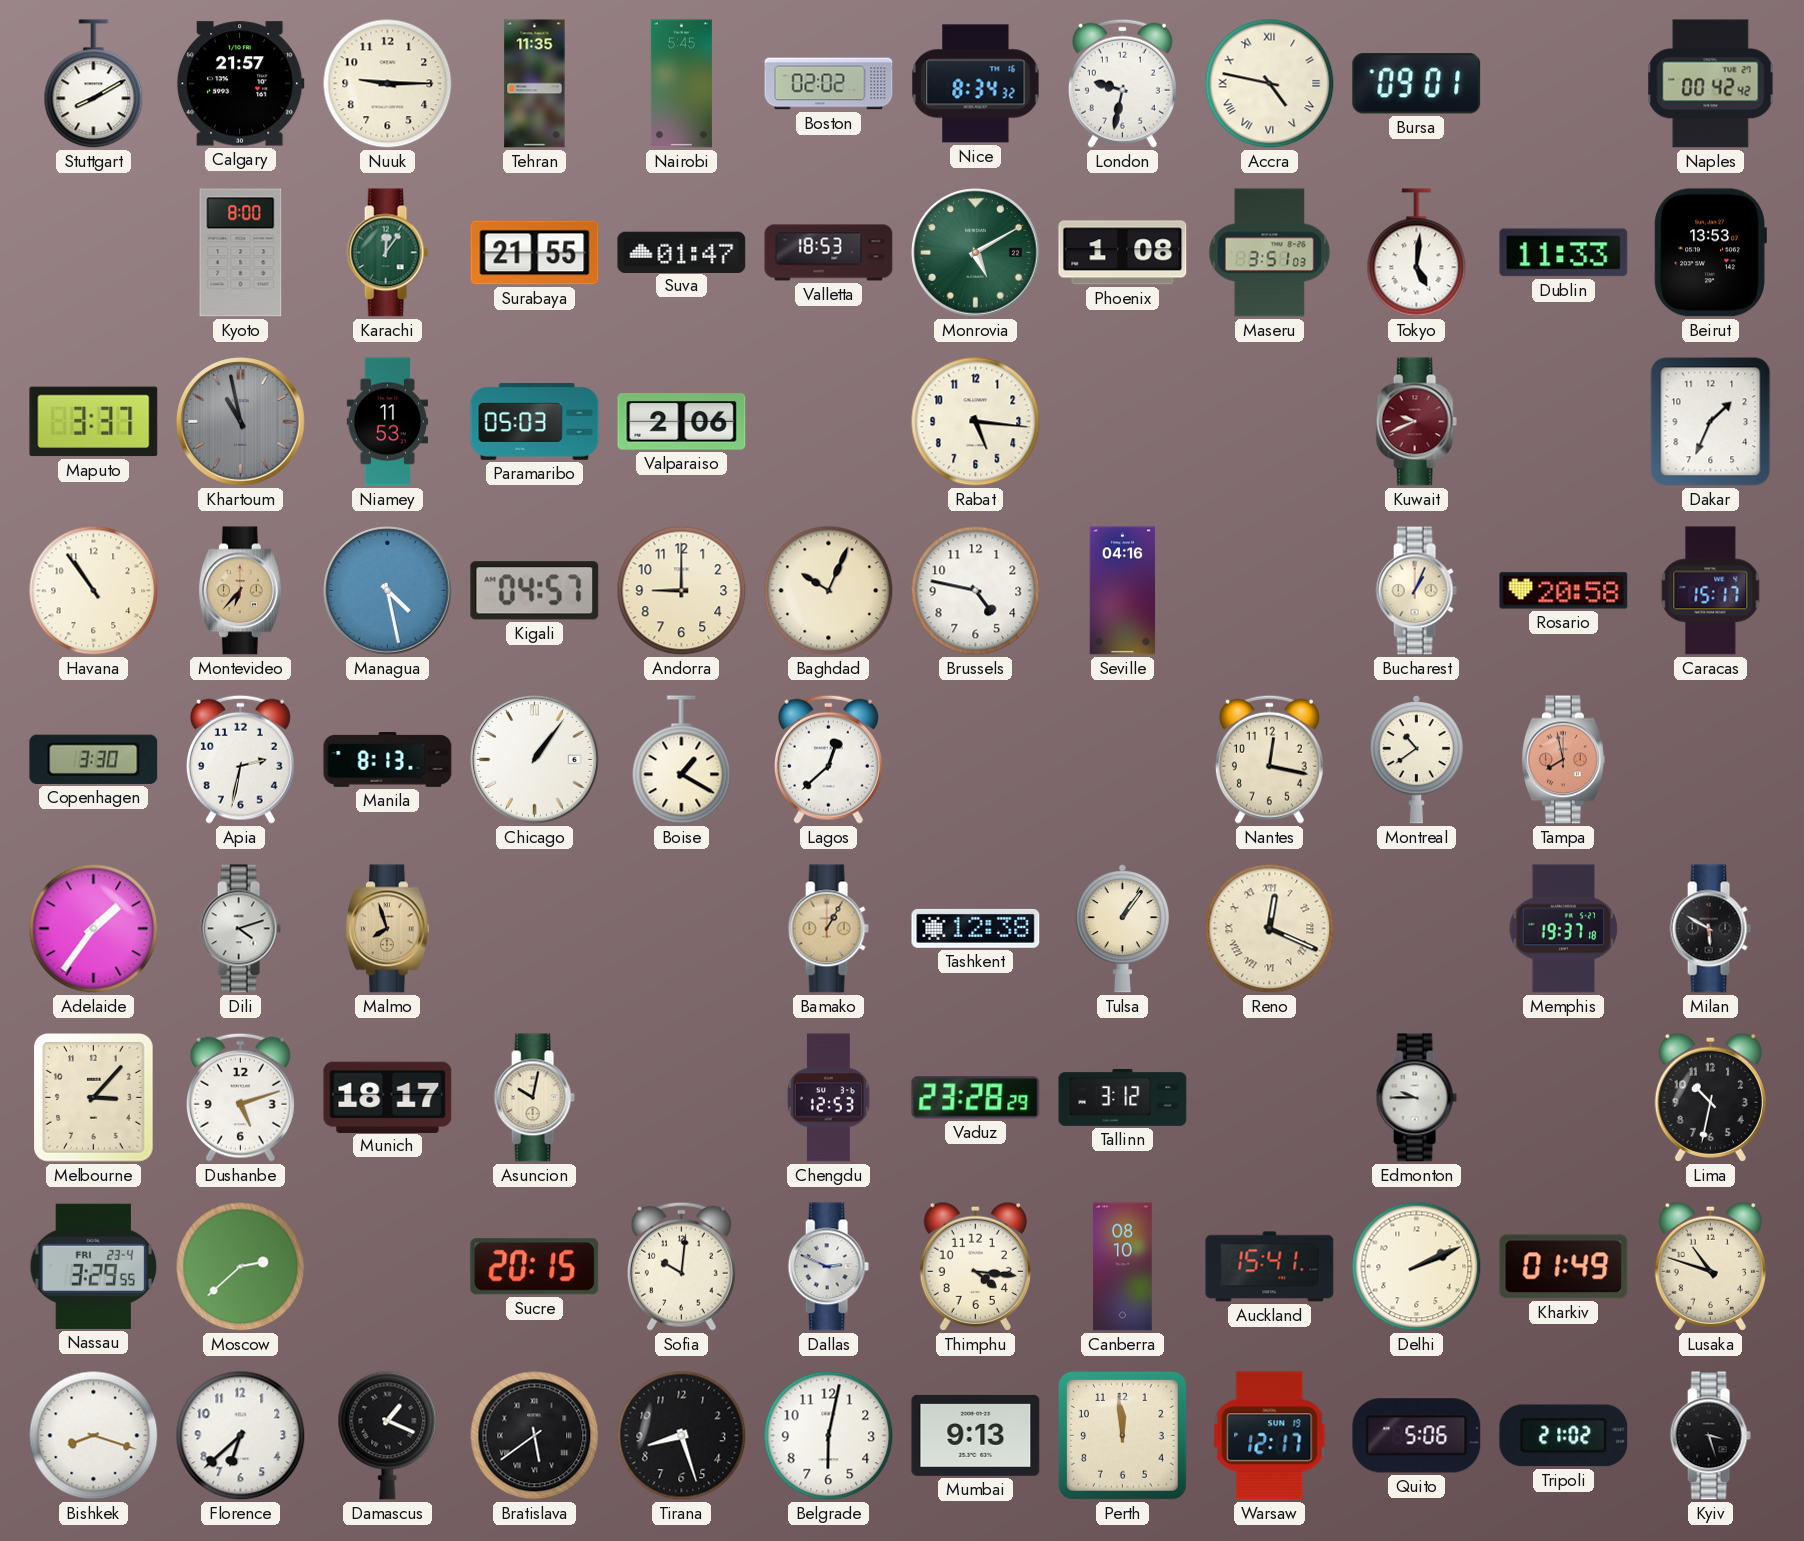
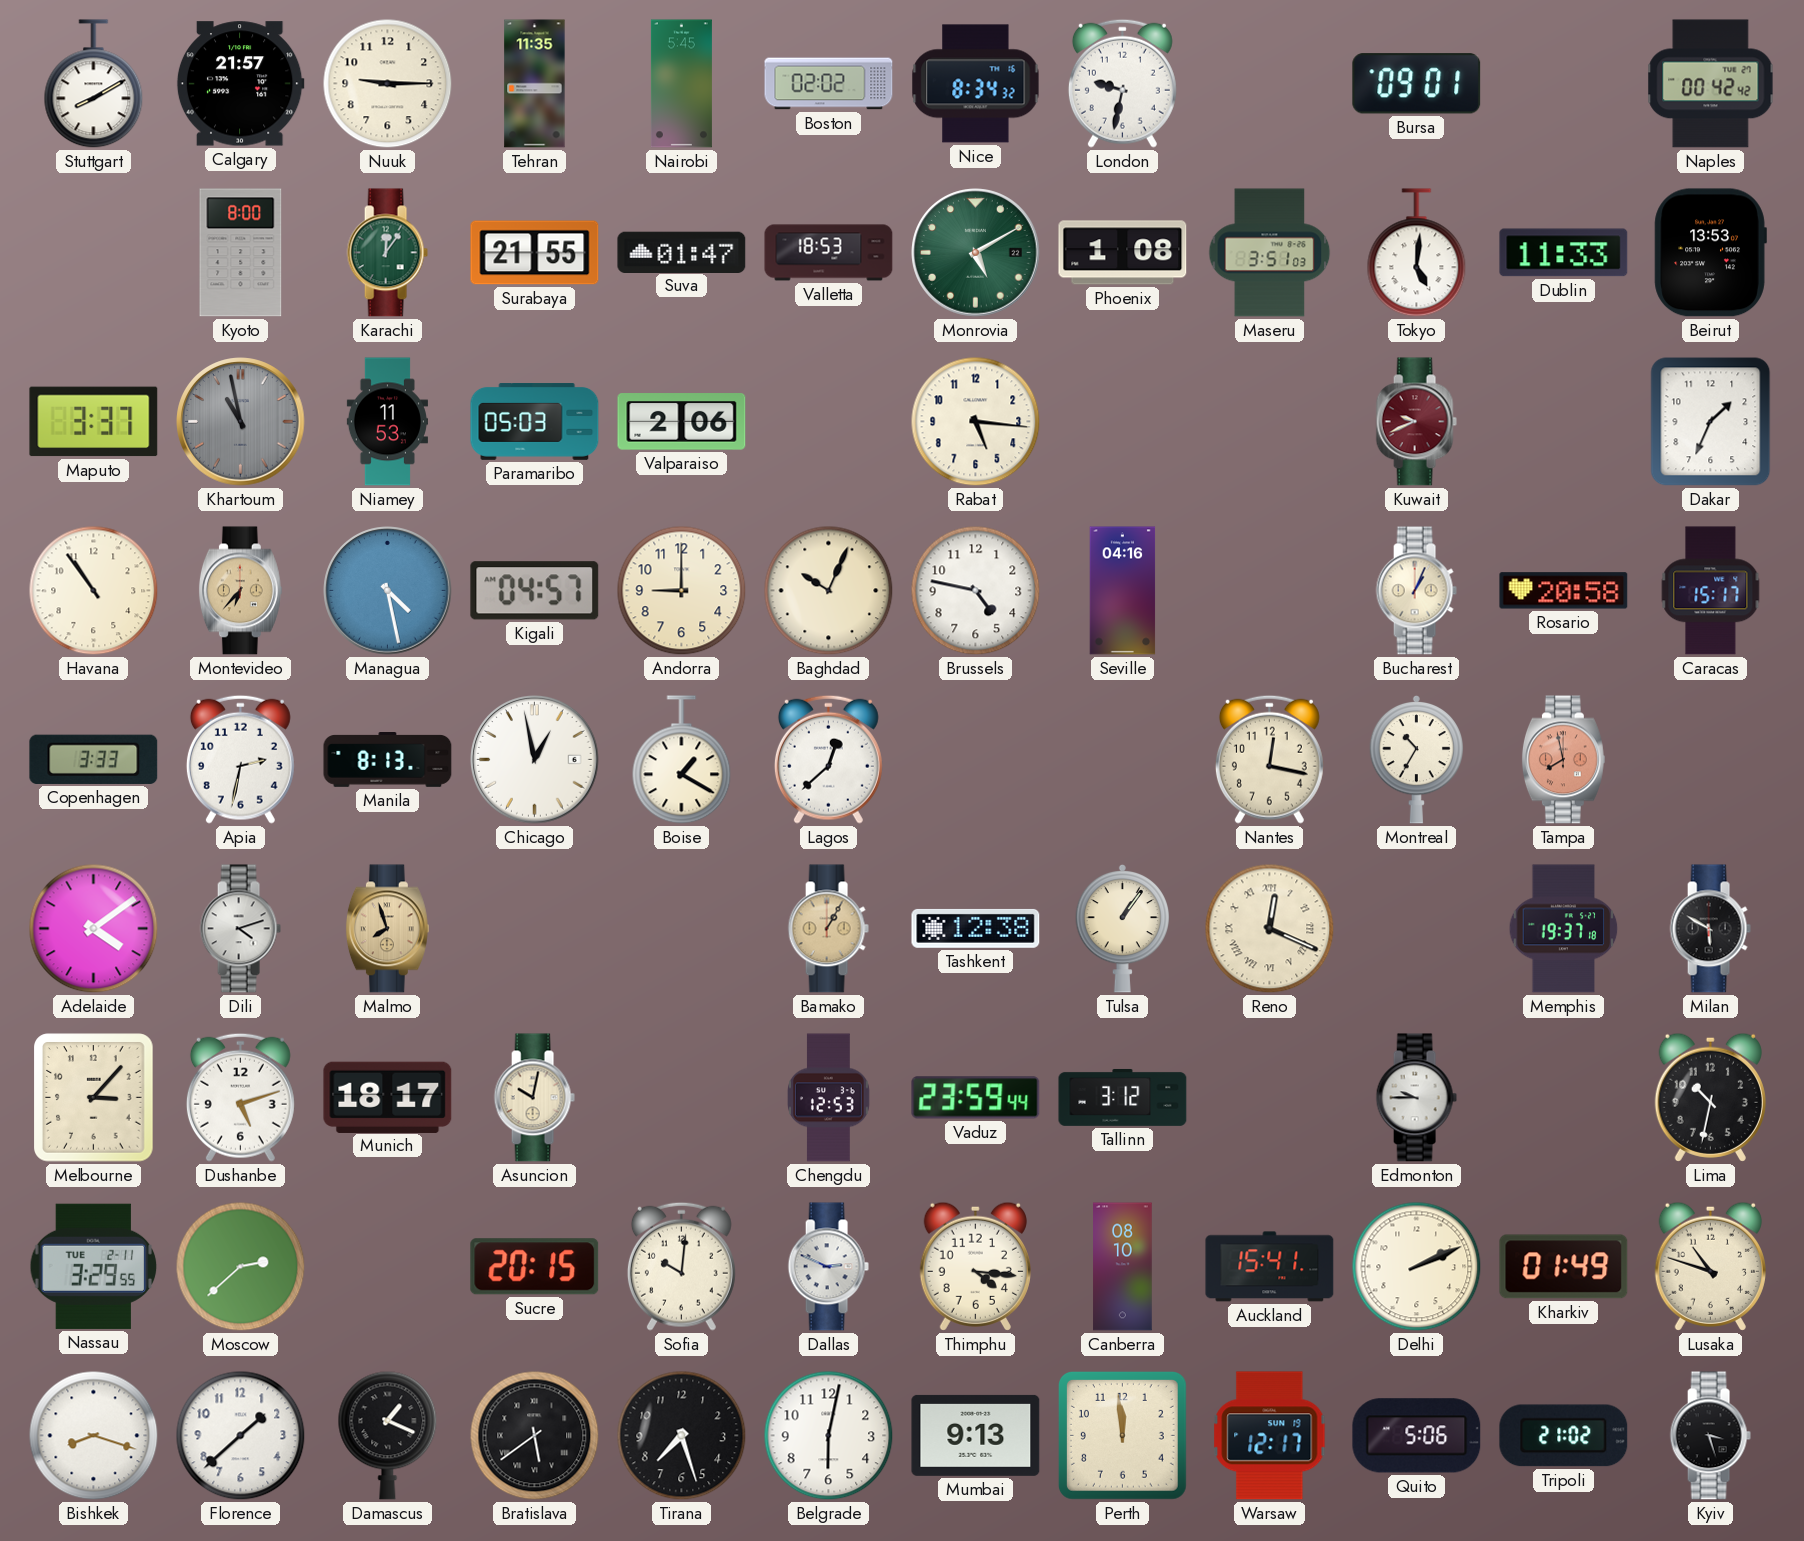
Accra: 4:47 -> none
Copenhagen: 3:30 -> 3:33
Chicago: 1:06 -> 12:58
Montreal: 10:39 -> 10:35
Adelaide: 1:36 -> 4:09
Vaduz: 23:28 -> 23:59
Nassau date: FRI 23-4 -> TUE 2-11
Florence: 6:38 -> 1:38
Tirana: 8:27 -> 7:27
